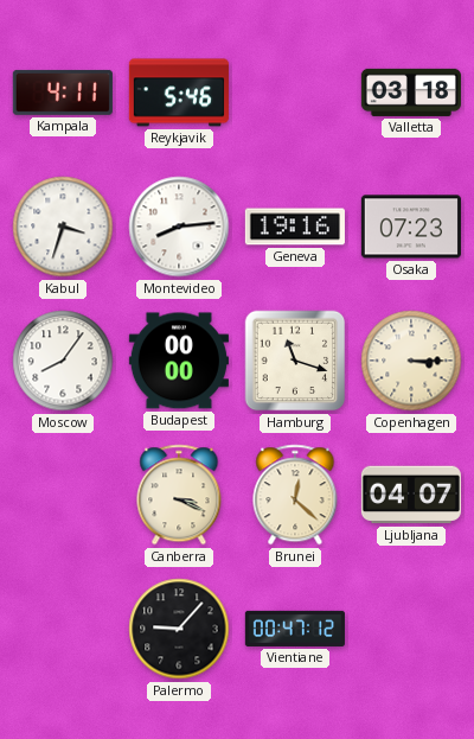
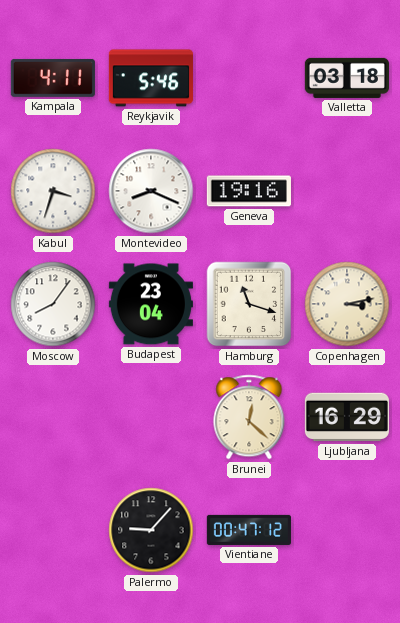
Montevideo: 8:14 -> 8:19
Osaka: 07:23 -> none
Budapest: 00:00 -> 23:04
Copenhagen: 3:15 -> 3:13
Canberra: 3:19 -> none
Ljubljana: 04:07 -> 16:29
